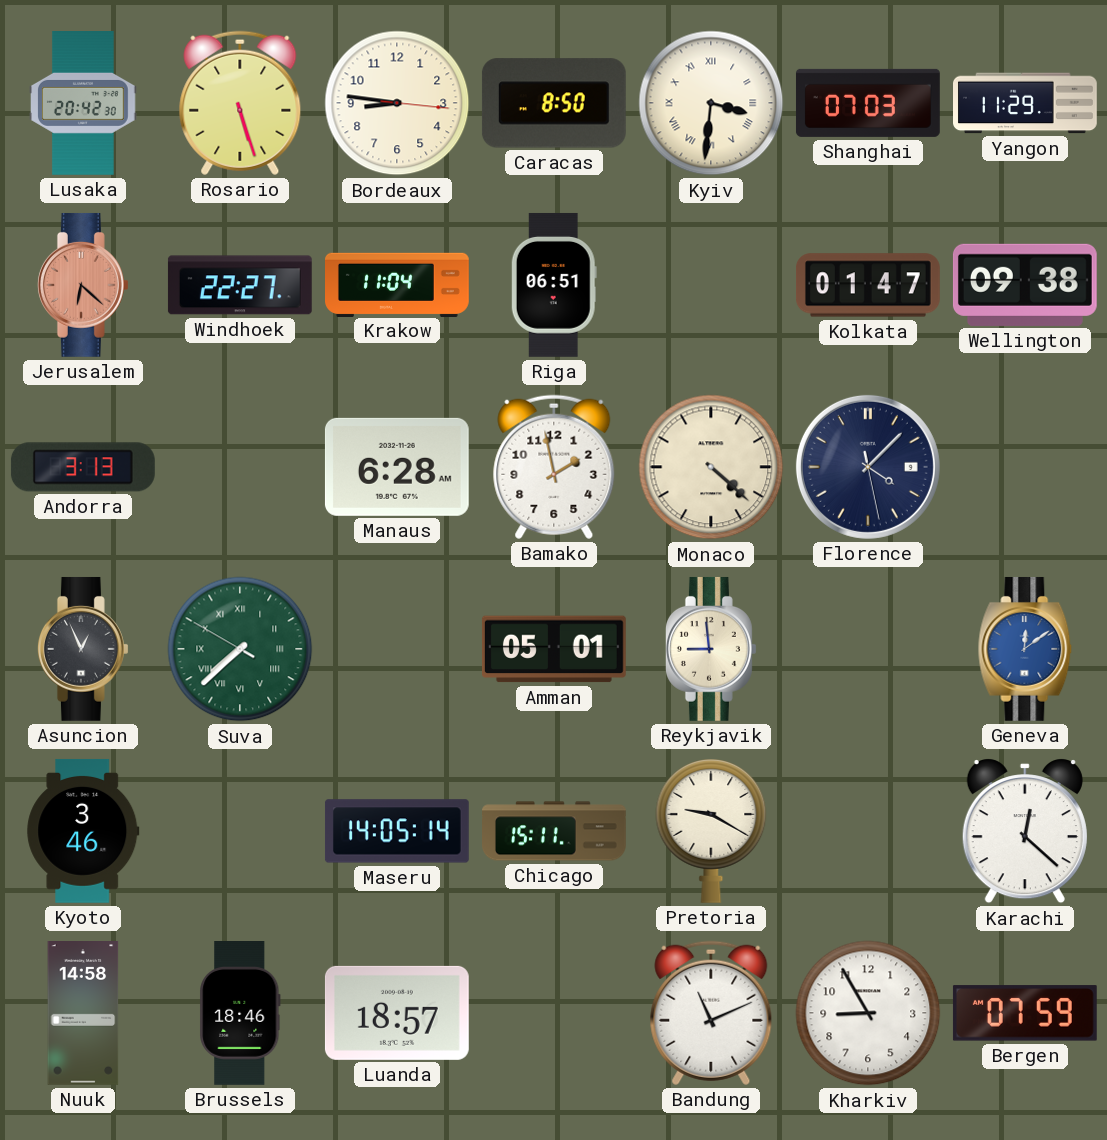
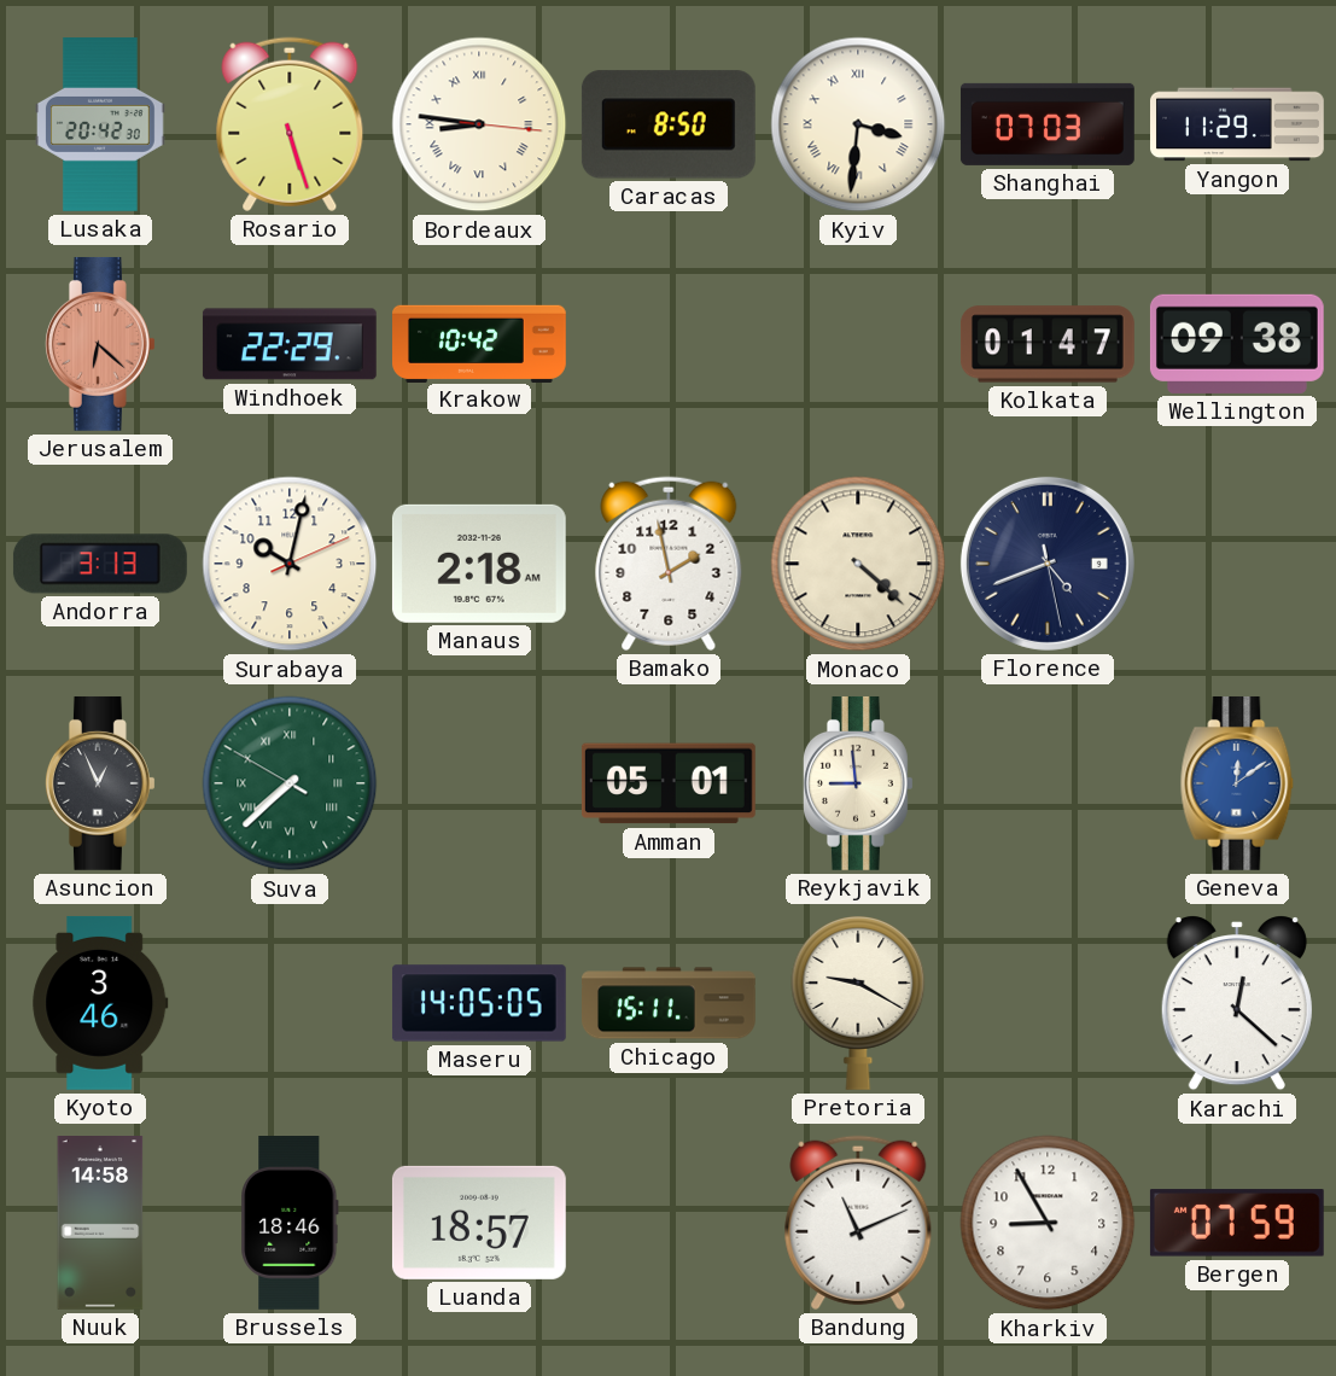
Bordeaux numerals: Arabic -> Roman
Windhoek: 22:27 -> 22:29
Krakow: 11:04 -> 10:42
Riga: 06:51 -> none
Surabaya: none -> 10:02
Manaus: 6:28 -> 2:18
Florence: 4:07 -> 4:41
Maseru: 14:05:14 -> 14:05:05
